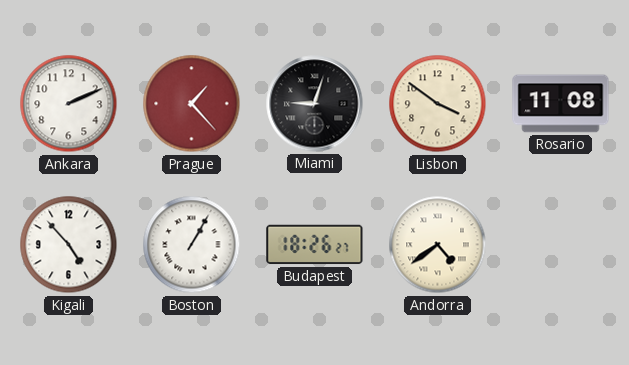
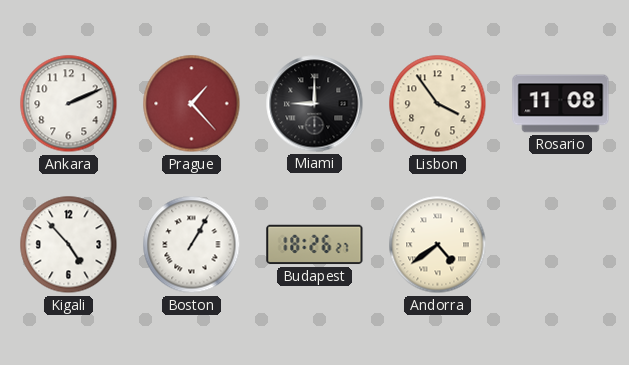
Miami: 9:03 -> 9:00
Lisbon: 3:51 -> 3:54
